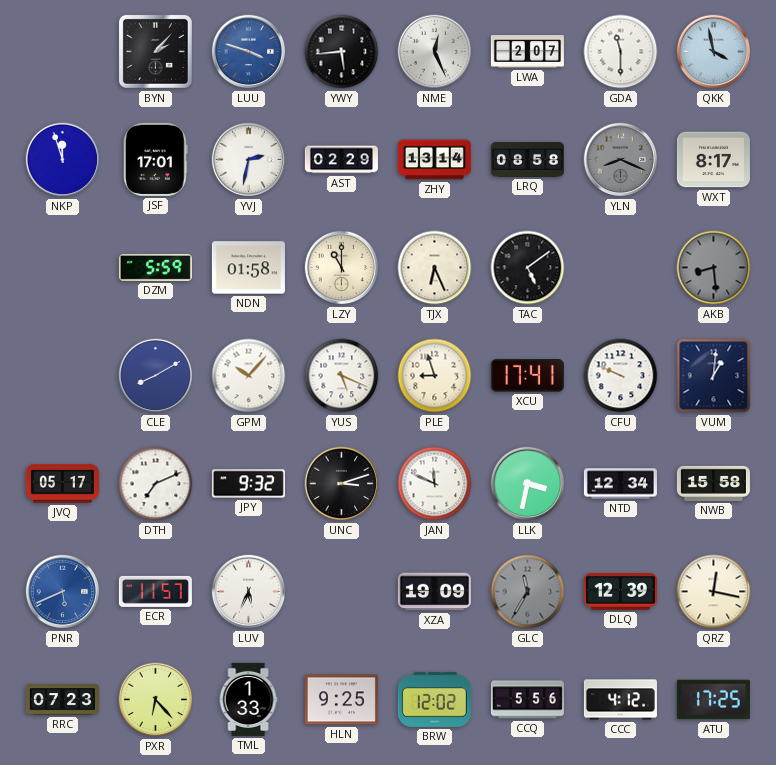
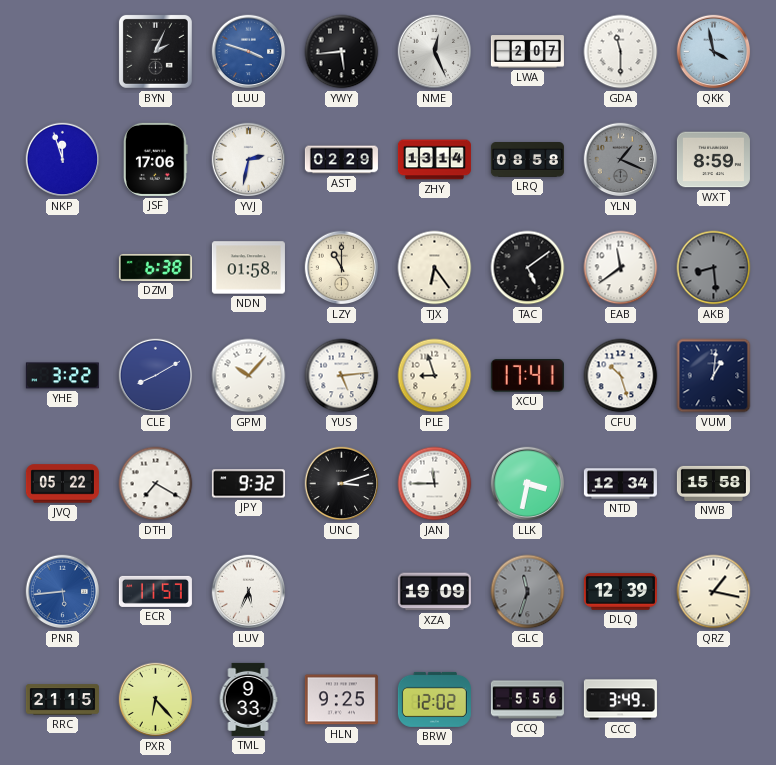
BYN: 2:07 -> 2:04
JSF: 17:01 -> 17:06
YLN: 8:19 -> 1:19
WXT: 8:17 -> 8:59
DZM: 5:59 -> 6:38
TJX: 6:26 -> 6:24
EAB: none -> 11:39
YHE: none -> 3:22
YUS: 5:19 -> 5:14
CFU: 9:49 -> 10:27
JVQ: 05:17 -> 05:22
DTH: 7:11 -> 7:20
JAN: 11:49 -> 11:45
PNR: 5:41 -> 5:44
GLC: 11:35 -> 11:33
QRZ: 12:17 -> 1:17
RRC: 07:23 -> 21:15
TML: 1:33 -> 9:33
CCC: 4:12 -> 3:49
ATU: 17:25 -> none
